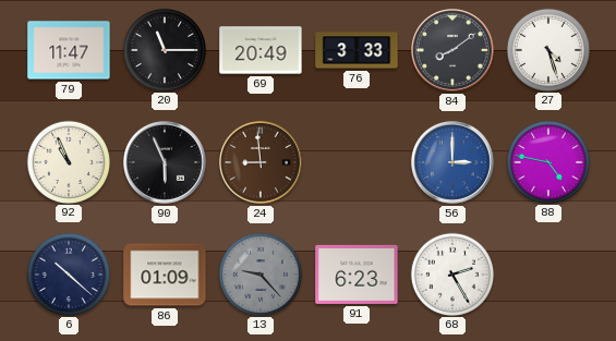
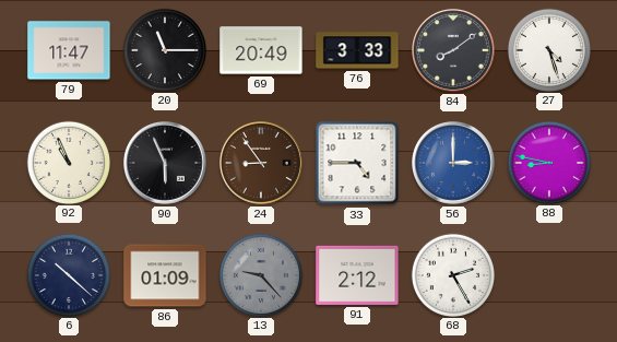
24: 8:59 -> 8:54
33: none -> 4:45
88: 4:47 -> 8:47
91: 6:23 -> 2:12
